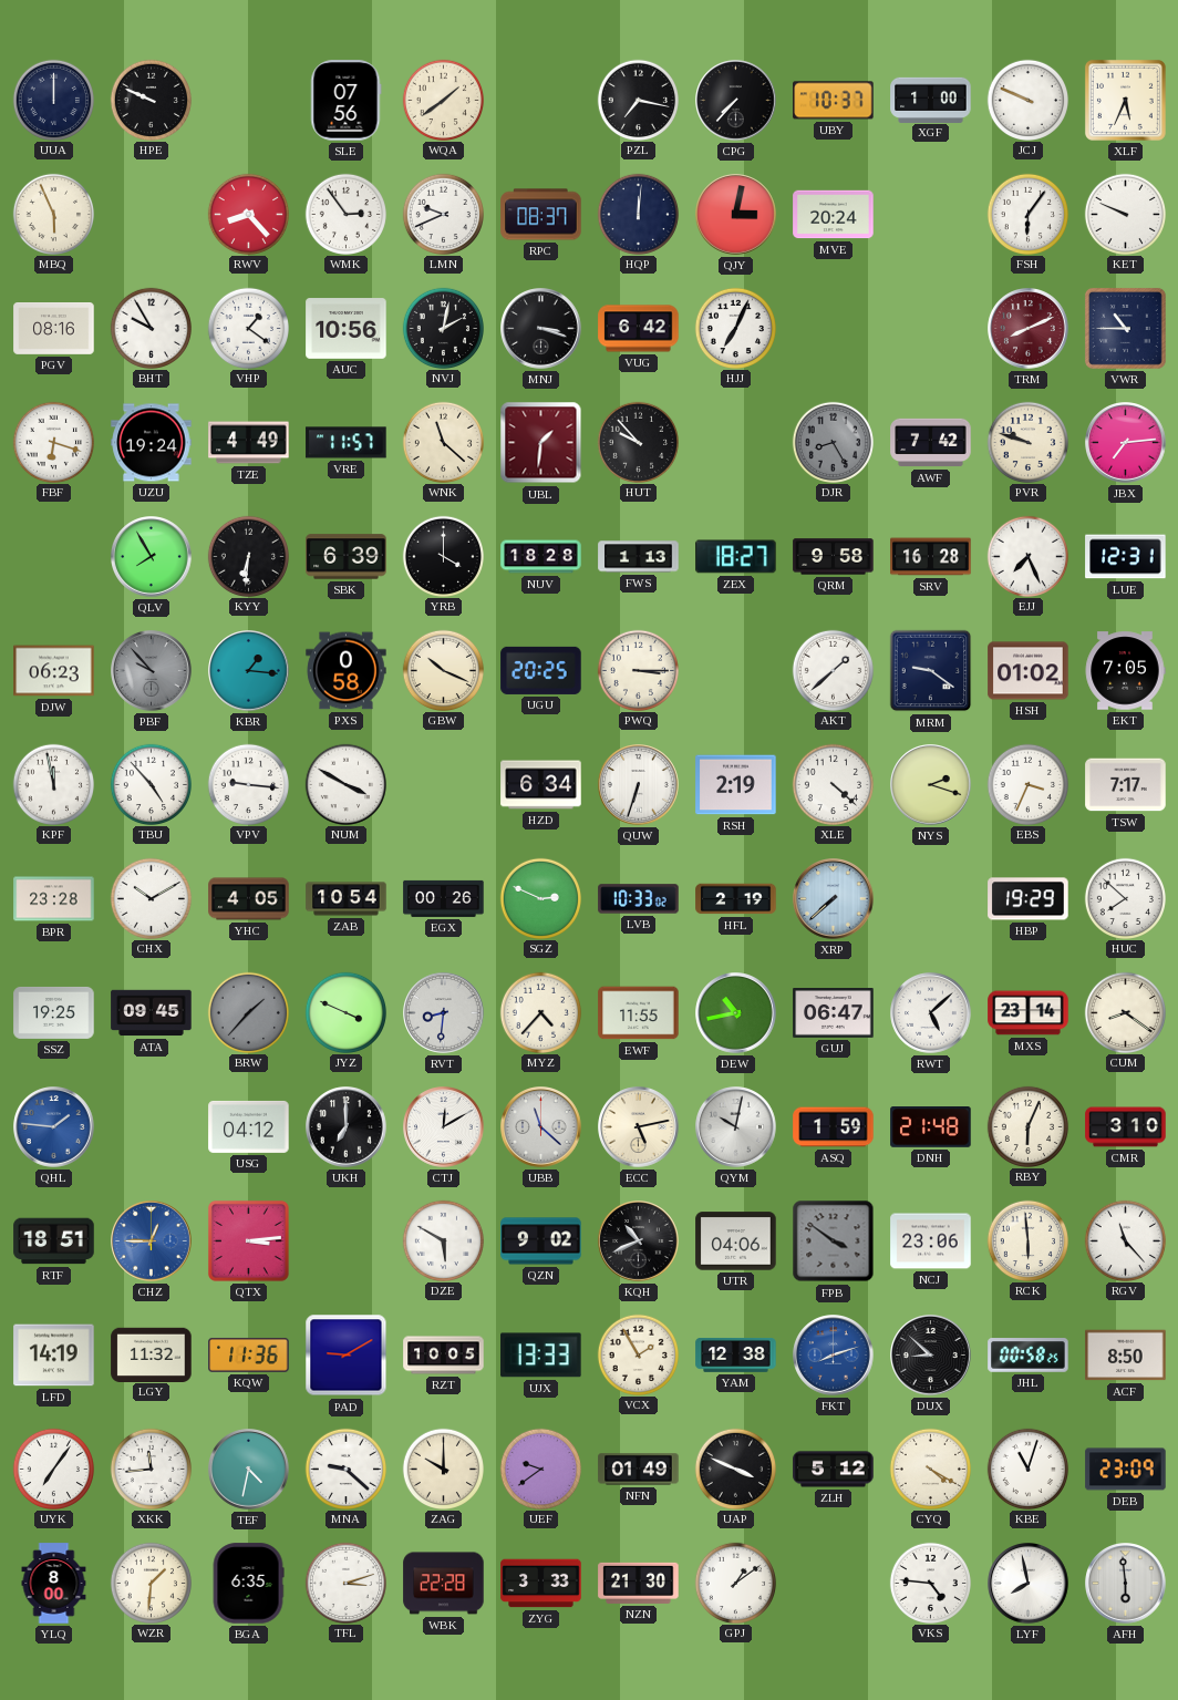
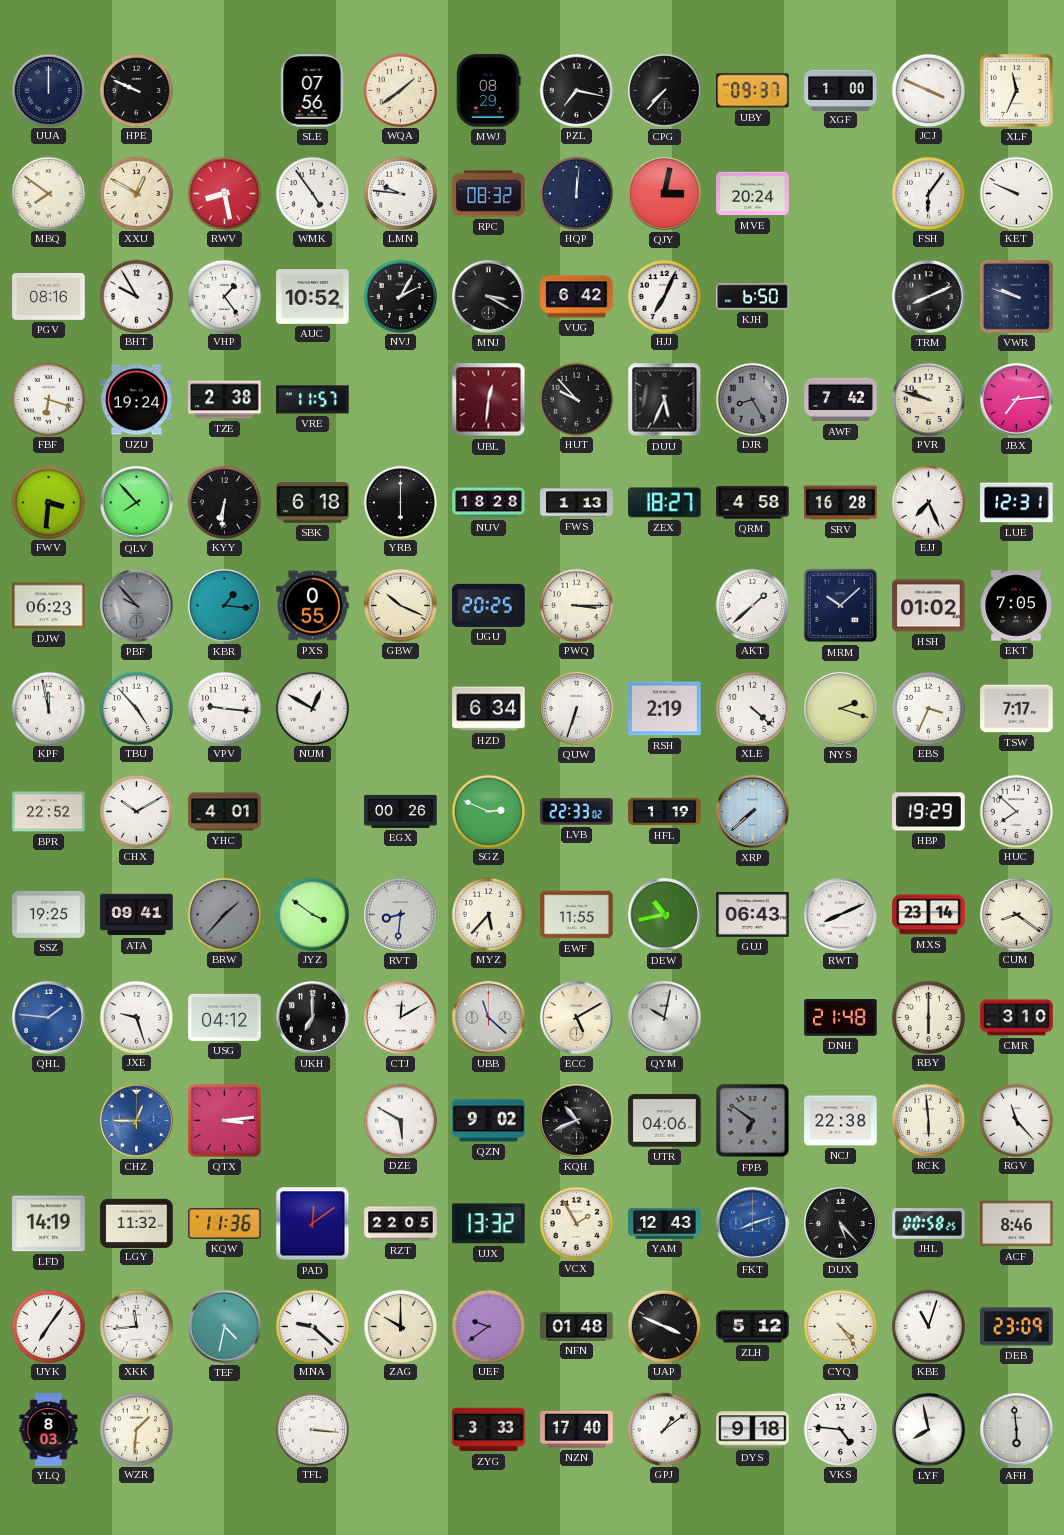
MWJ: none -> 08:29
UBY: 10:37 -> 09:37
JCJ: 9:49 -> 3:49
XLF: 5:34 -> 11:34
MBQ: 5:56 -> 7:51
XXU: none -> 12:50
RWV: 8:23 -> 8:28
WMK: 2:54 -> 4:54
LMN: 9:41 -> 9:46
RPC: 08:37 -> 08:32
VHP: 1:21 -> 1:24
AUC: 10:56 -> 10:52
NVJ: 2:02 -> 2:05
MNJ: 3:18 -> 3:20
KJH: none -> 6:50
TRM dial: burgundy -> black
VWR: 10:45 -> 9:48
TZE: 4:49 -> 2:38
WNK: 11:22 -> none
UBL: 1:31 -> 12:31
DUU: none -> 5:34
FWV: none -> 3:31
QLV: 7:55 -> 7:53
SBK: 6:39 -> 6:18
YRB: 4:00 -> 6:00
QRM: 9:58 -> 4:58
PXS: 0:58 -> 0:55
MRM: 9:21 -> 10:08
NUM: 3:50 -> 12:50
BPR: 23:28 -> 22:52
YHC: 4:05 -> 4:01
ZAB: 10:54 -> none
LVB: 10:33 -> 22:33
HFL: 2:19 -> 1:19
ATA: 09:45 -> 09:41
JYZ: 3:49 -> 3:51
MYZ: 4:37 -> 5:37
GUJ: 06:47 -> 06:43
RWT: 5:08 -> 8:11
JXE: none -> 9:27
ECC: 5:13 -> 5:10
ASQ: 1:59 -> none
RBY: 6:04 -> 6:00
RTF: 18:51 -> none
FPB: 3:51 -> 6:51
NCJ: 23:06 -> 22:38
PAD: 9:10 -> 12:09
RZT: 10:05 -> 22:05
UJX: 13:33 -> 13:32
YAM: 12:38 -> 12:43
DUX: 8:52 -> 5:23
ACF: 8:50 -> 8:46
NFN: 01:49 -> 01:48
CYQ: 4:20 -> 4:24
YLQ: 8:00 -> 8:03
BGA: 6:35 -> none
TFL: 3:12 -> 3:16
WBK: 22:28 -> none
NZN: 21:30 -> 17:40
DYS: none -> 9:18
